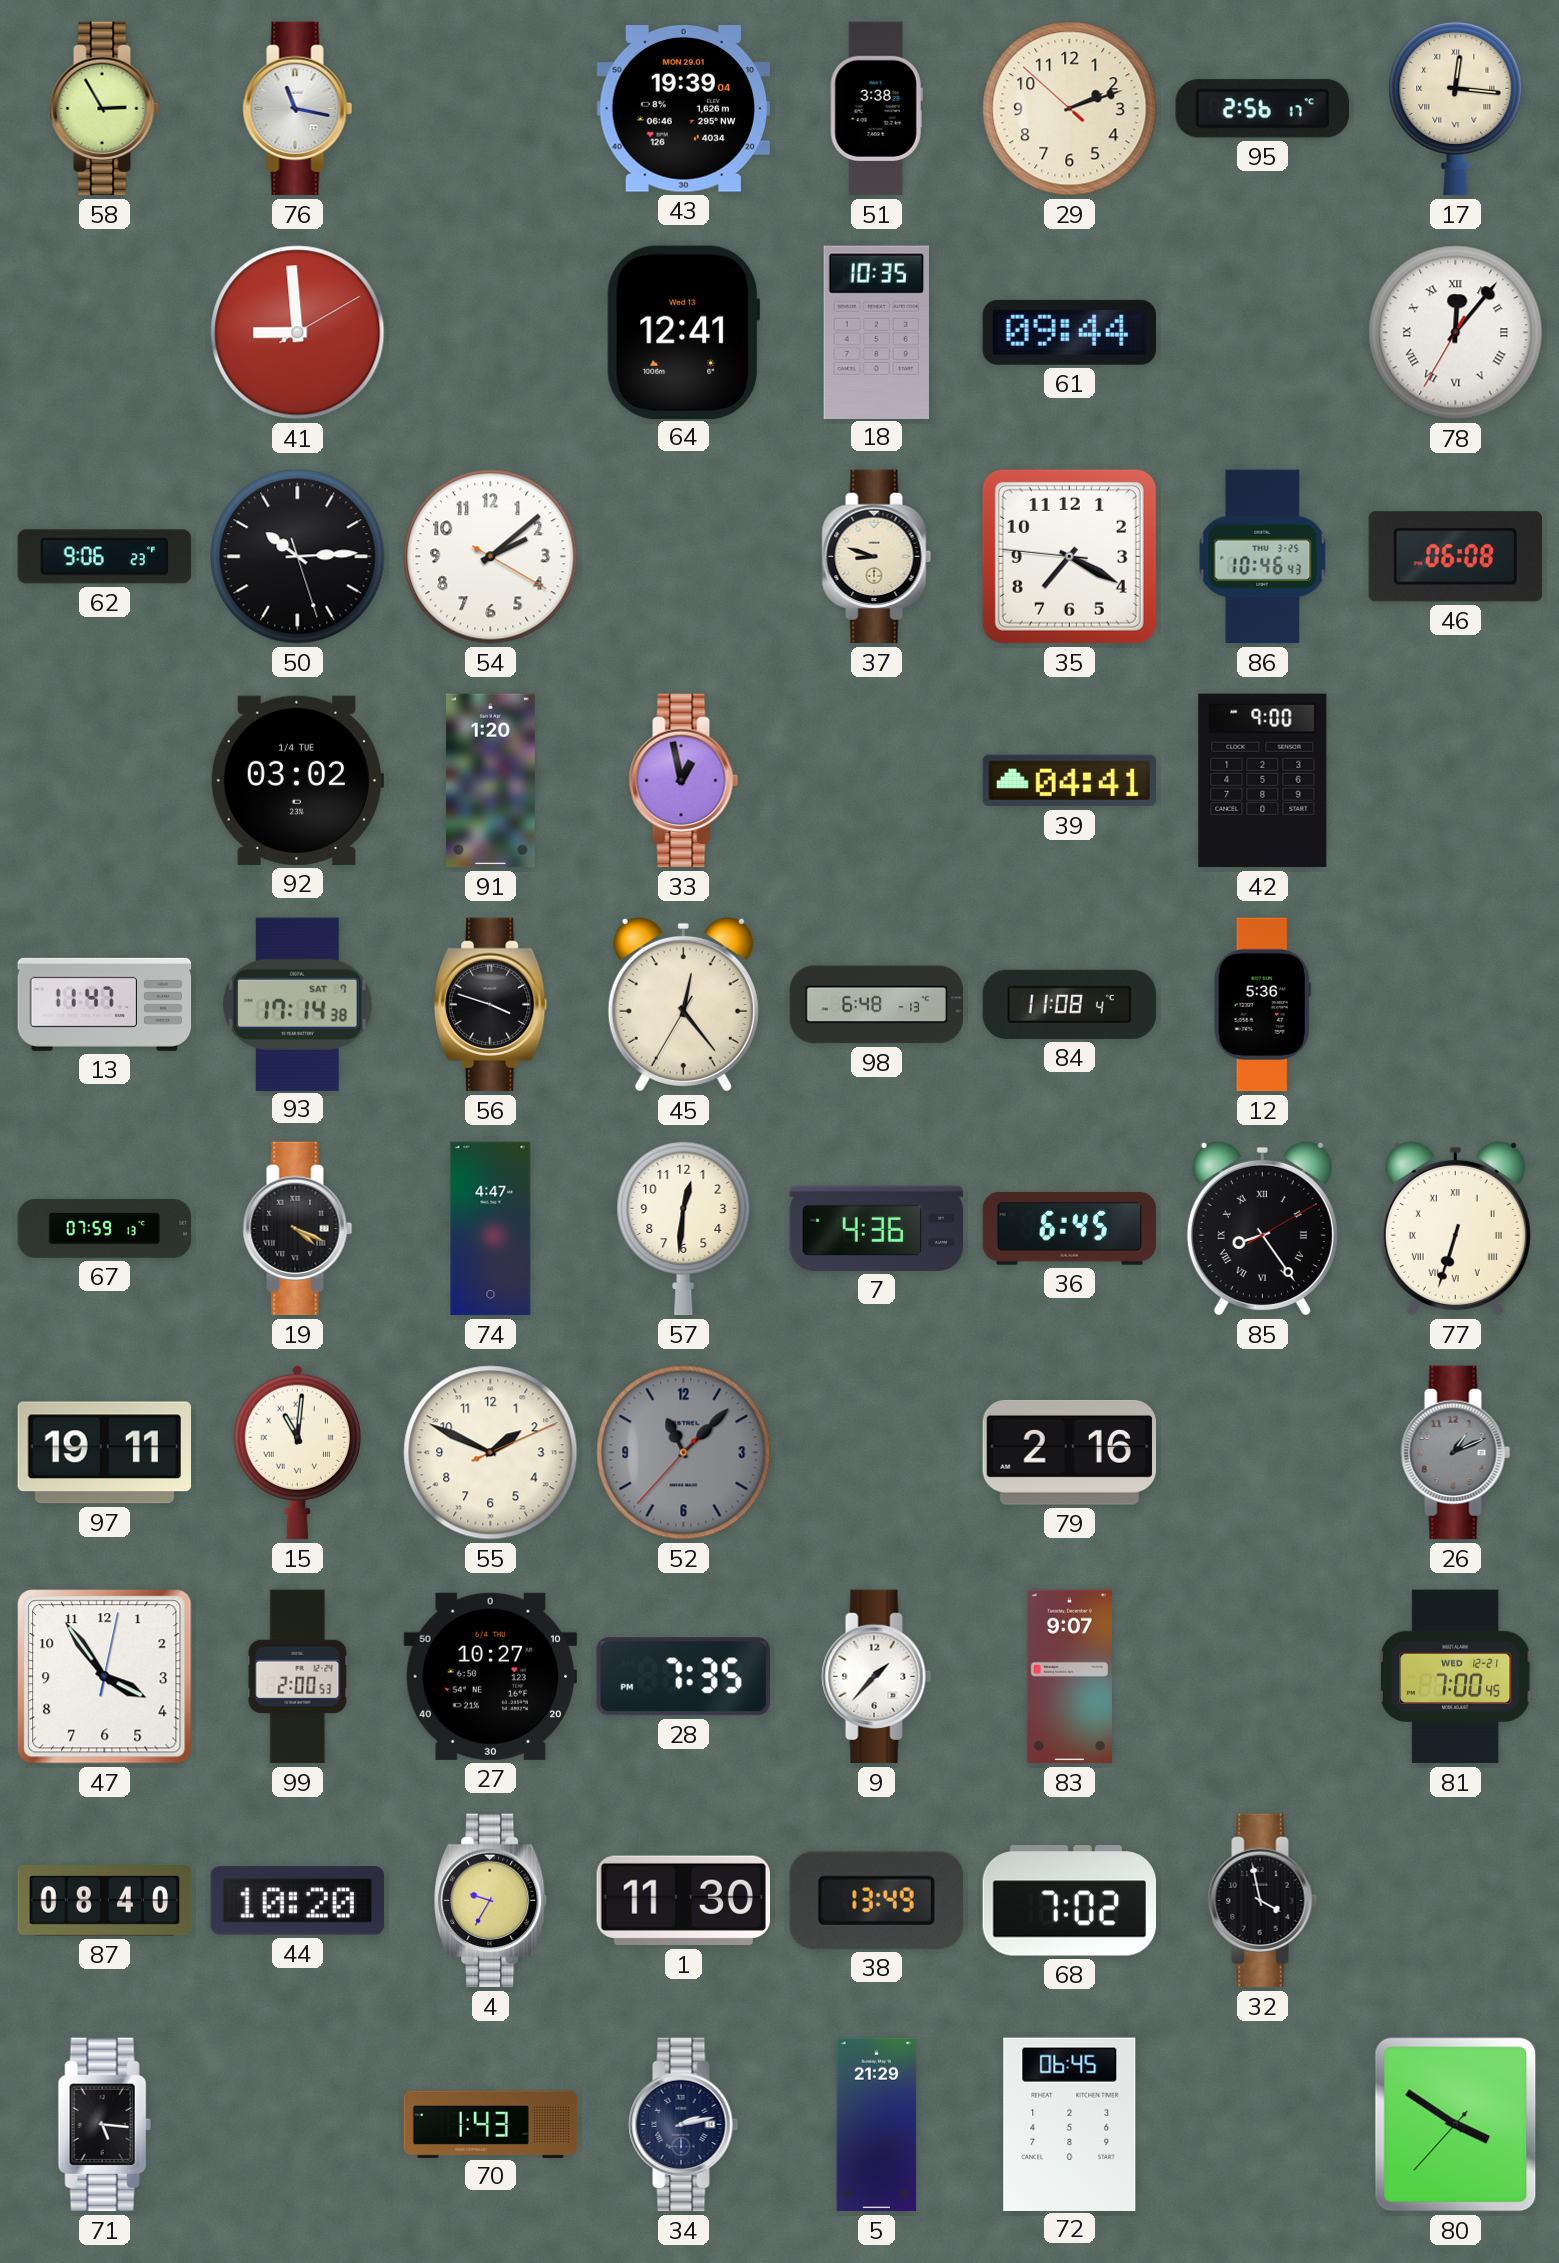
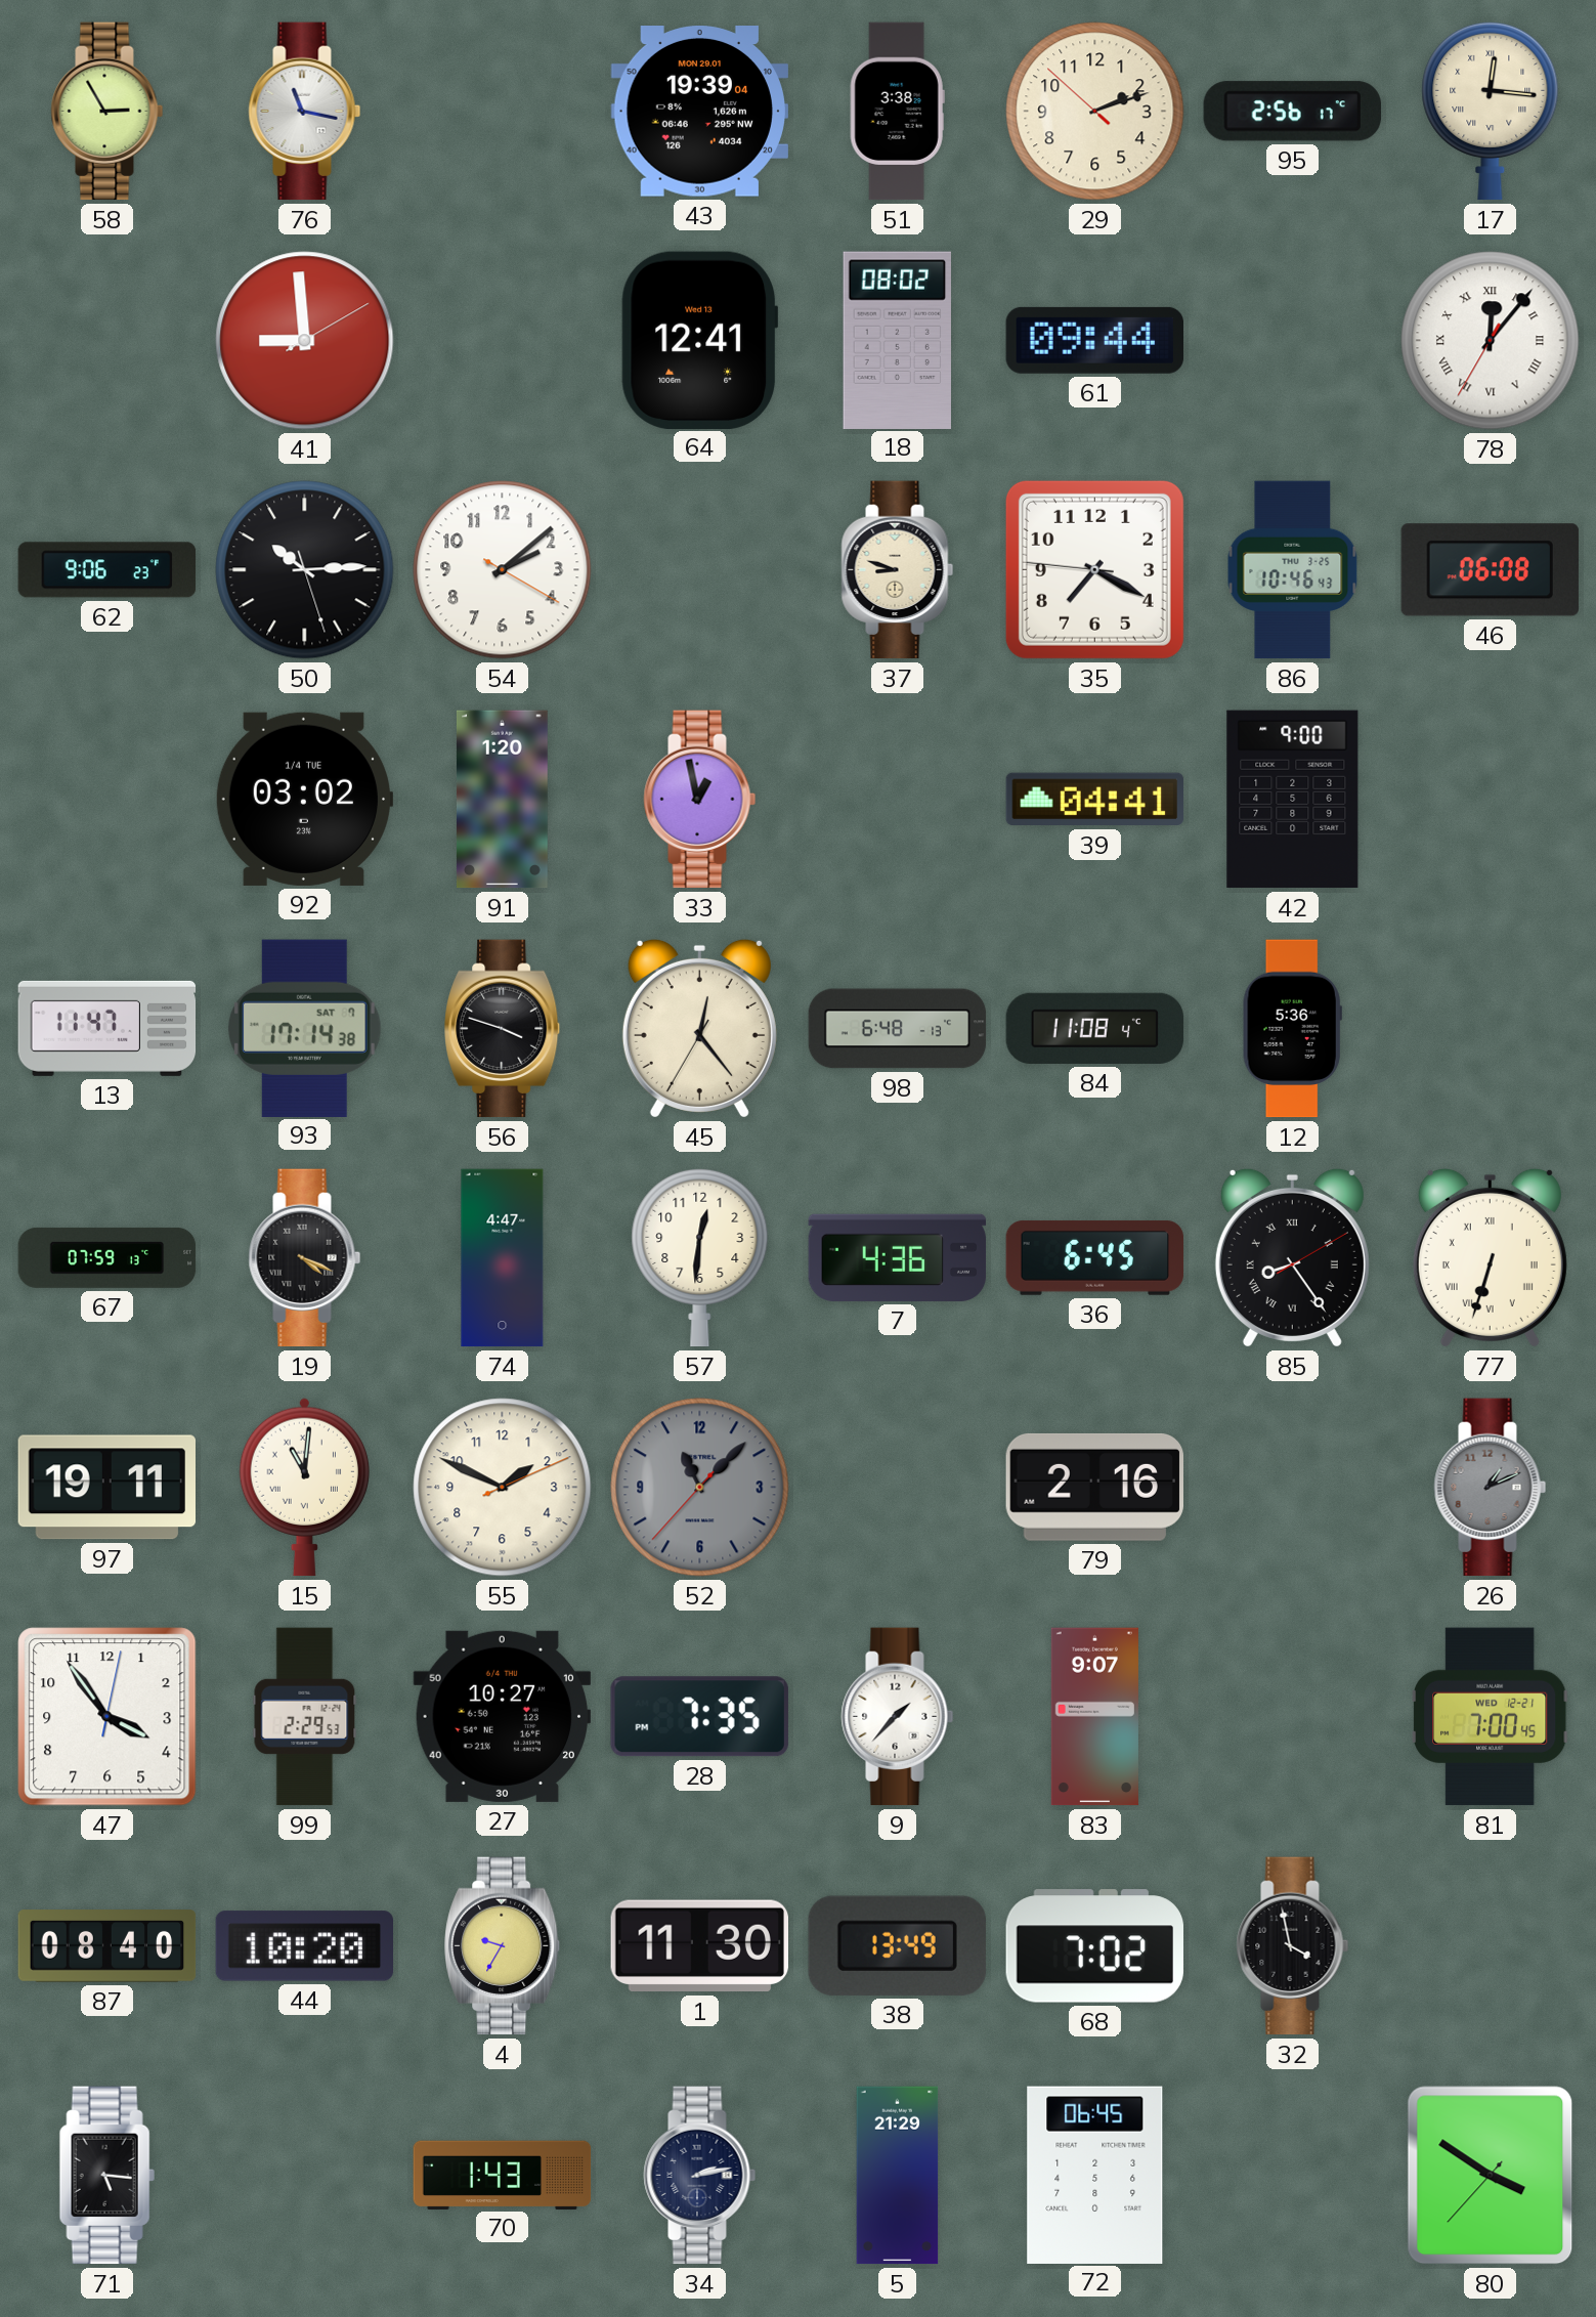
18: 10:35 -> 08:02
99: 2:00 -> 2:29
